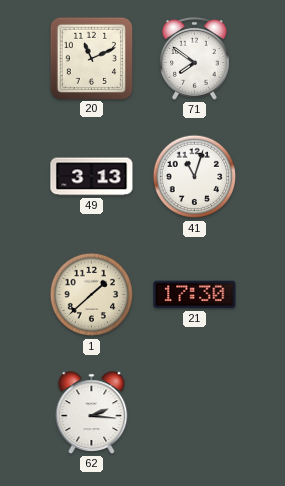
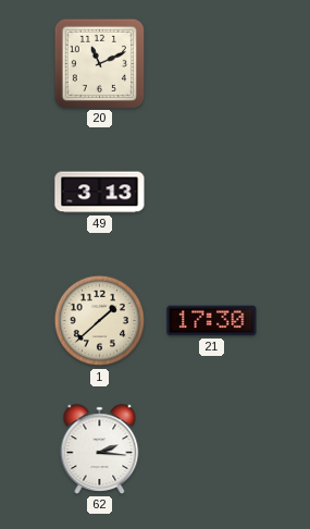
71: 7:51 -> none
41: 11:03 -> none
